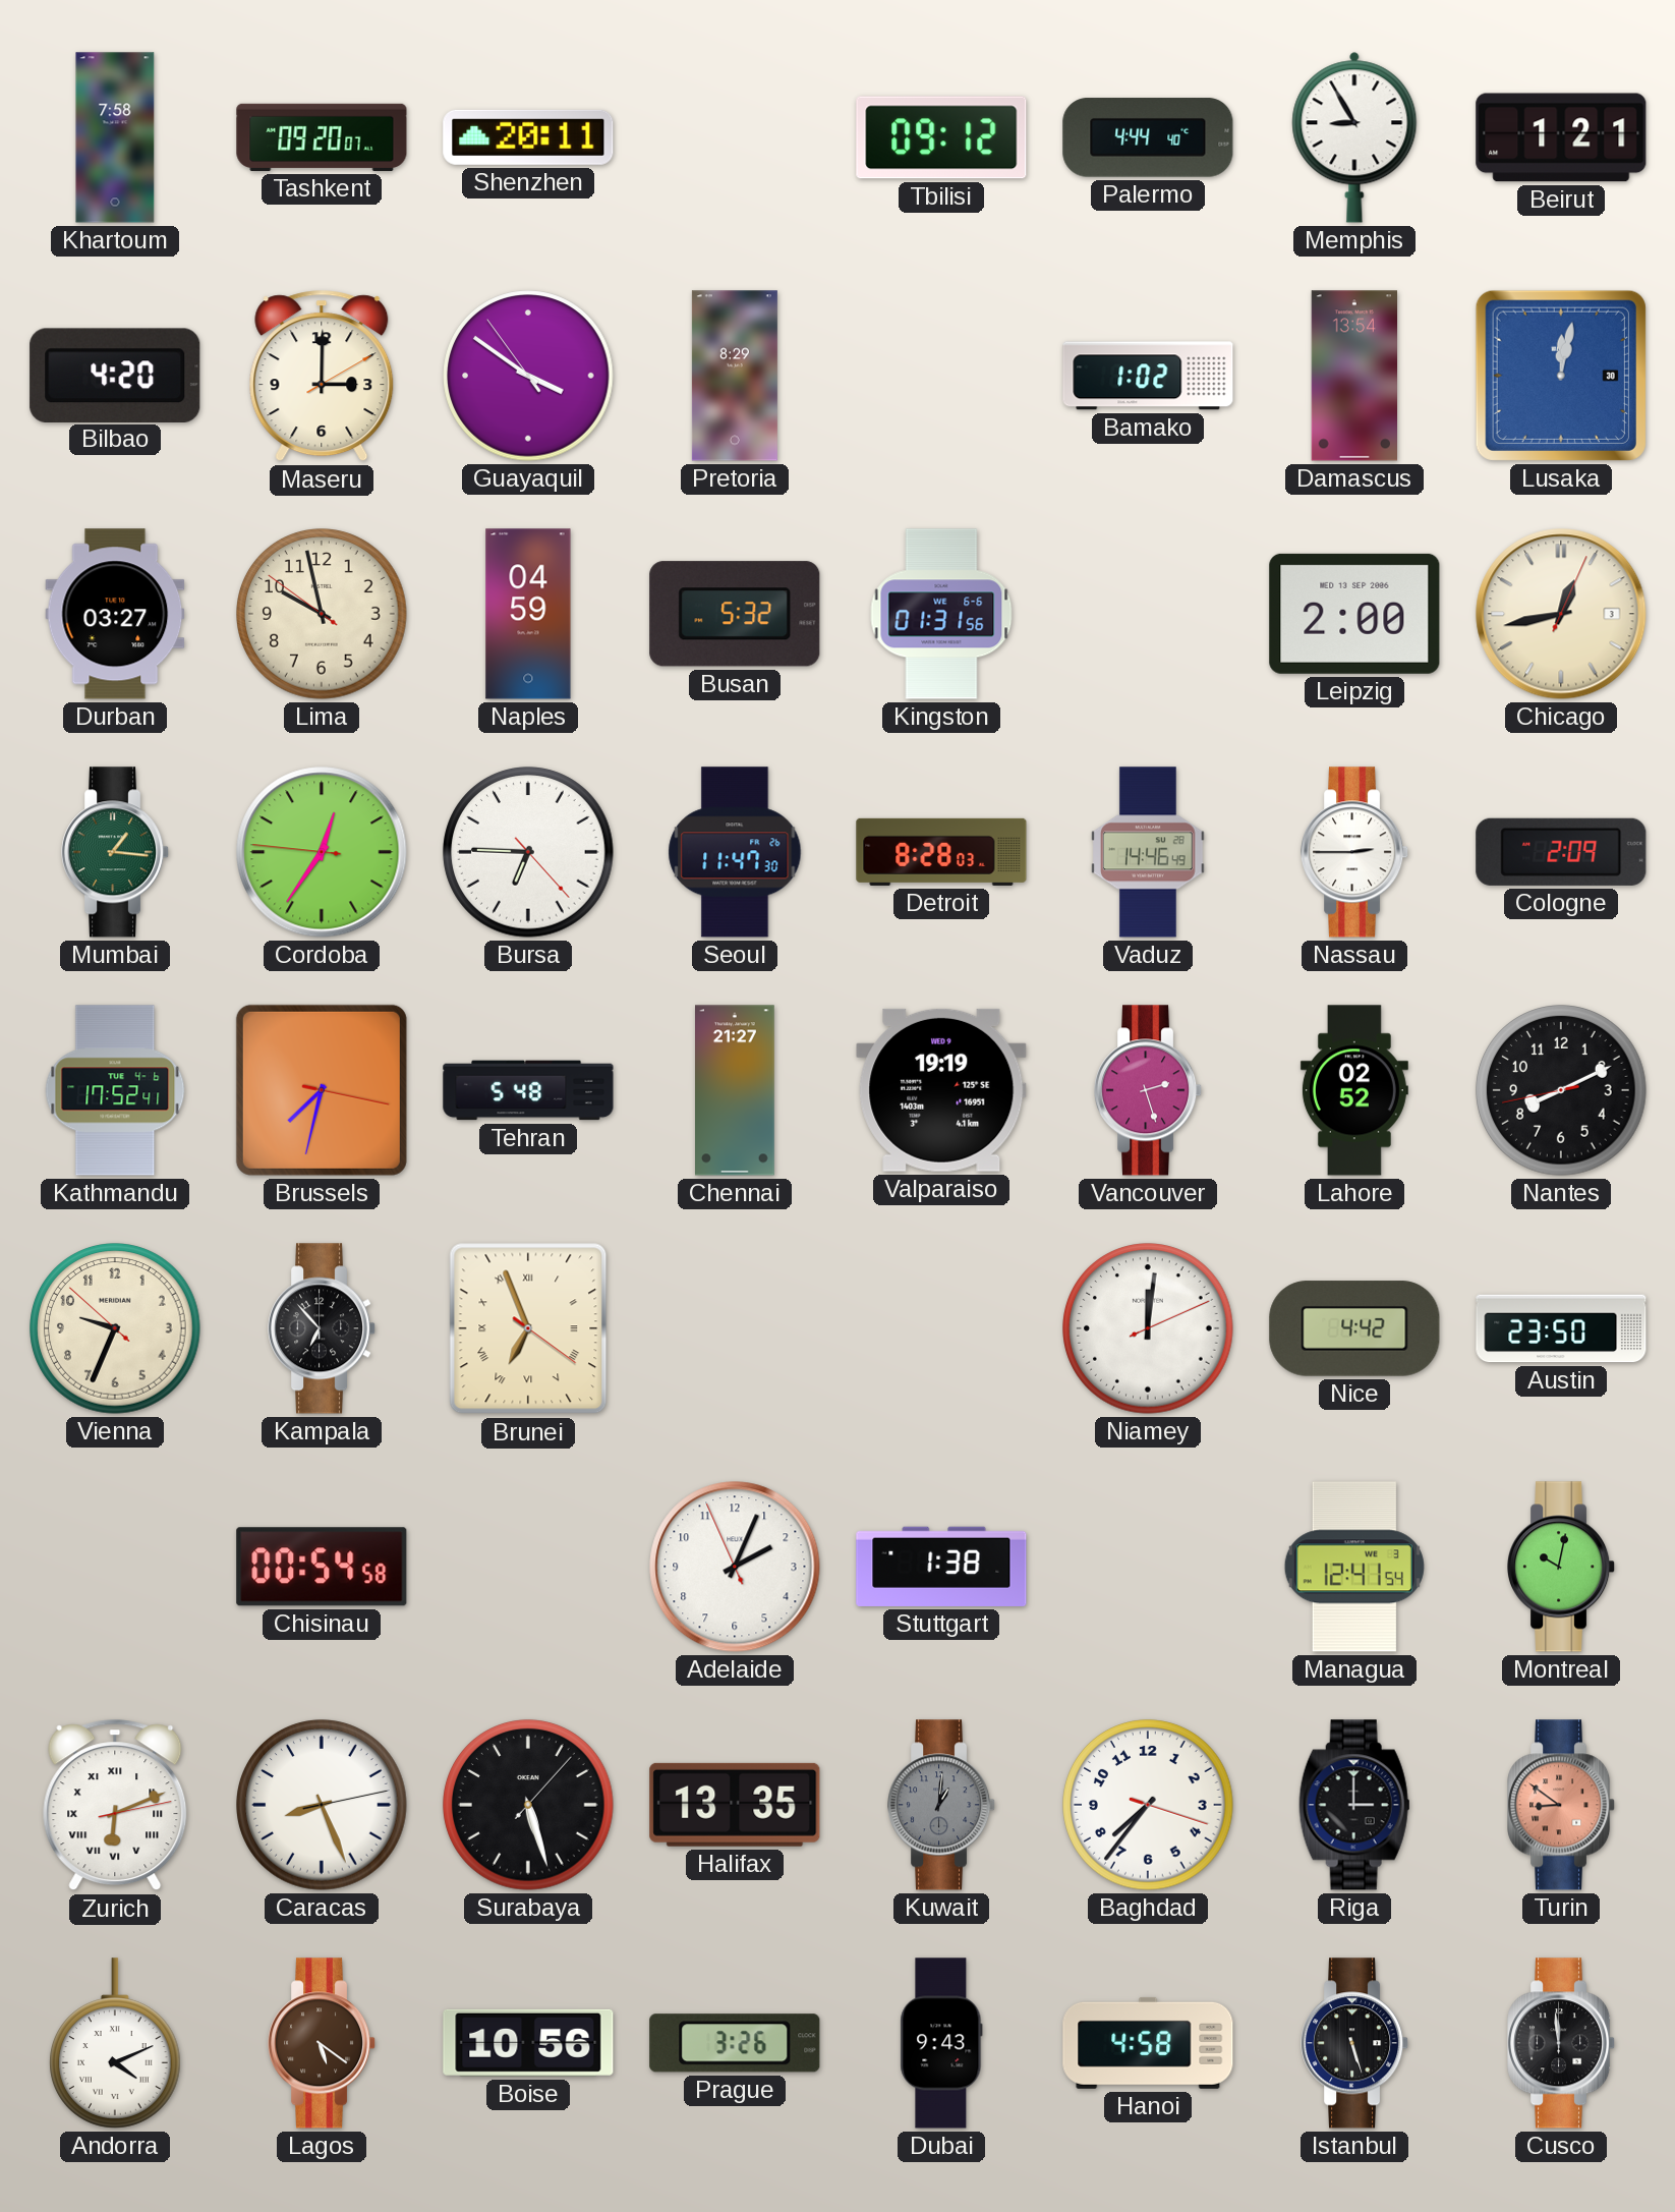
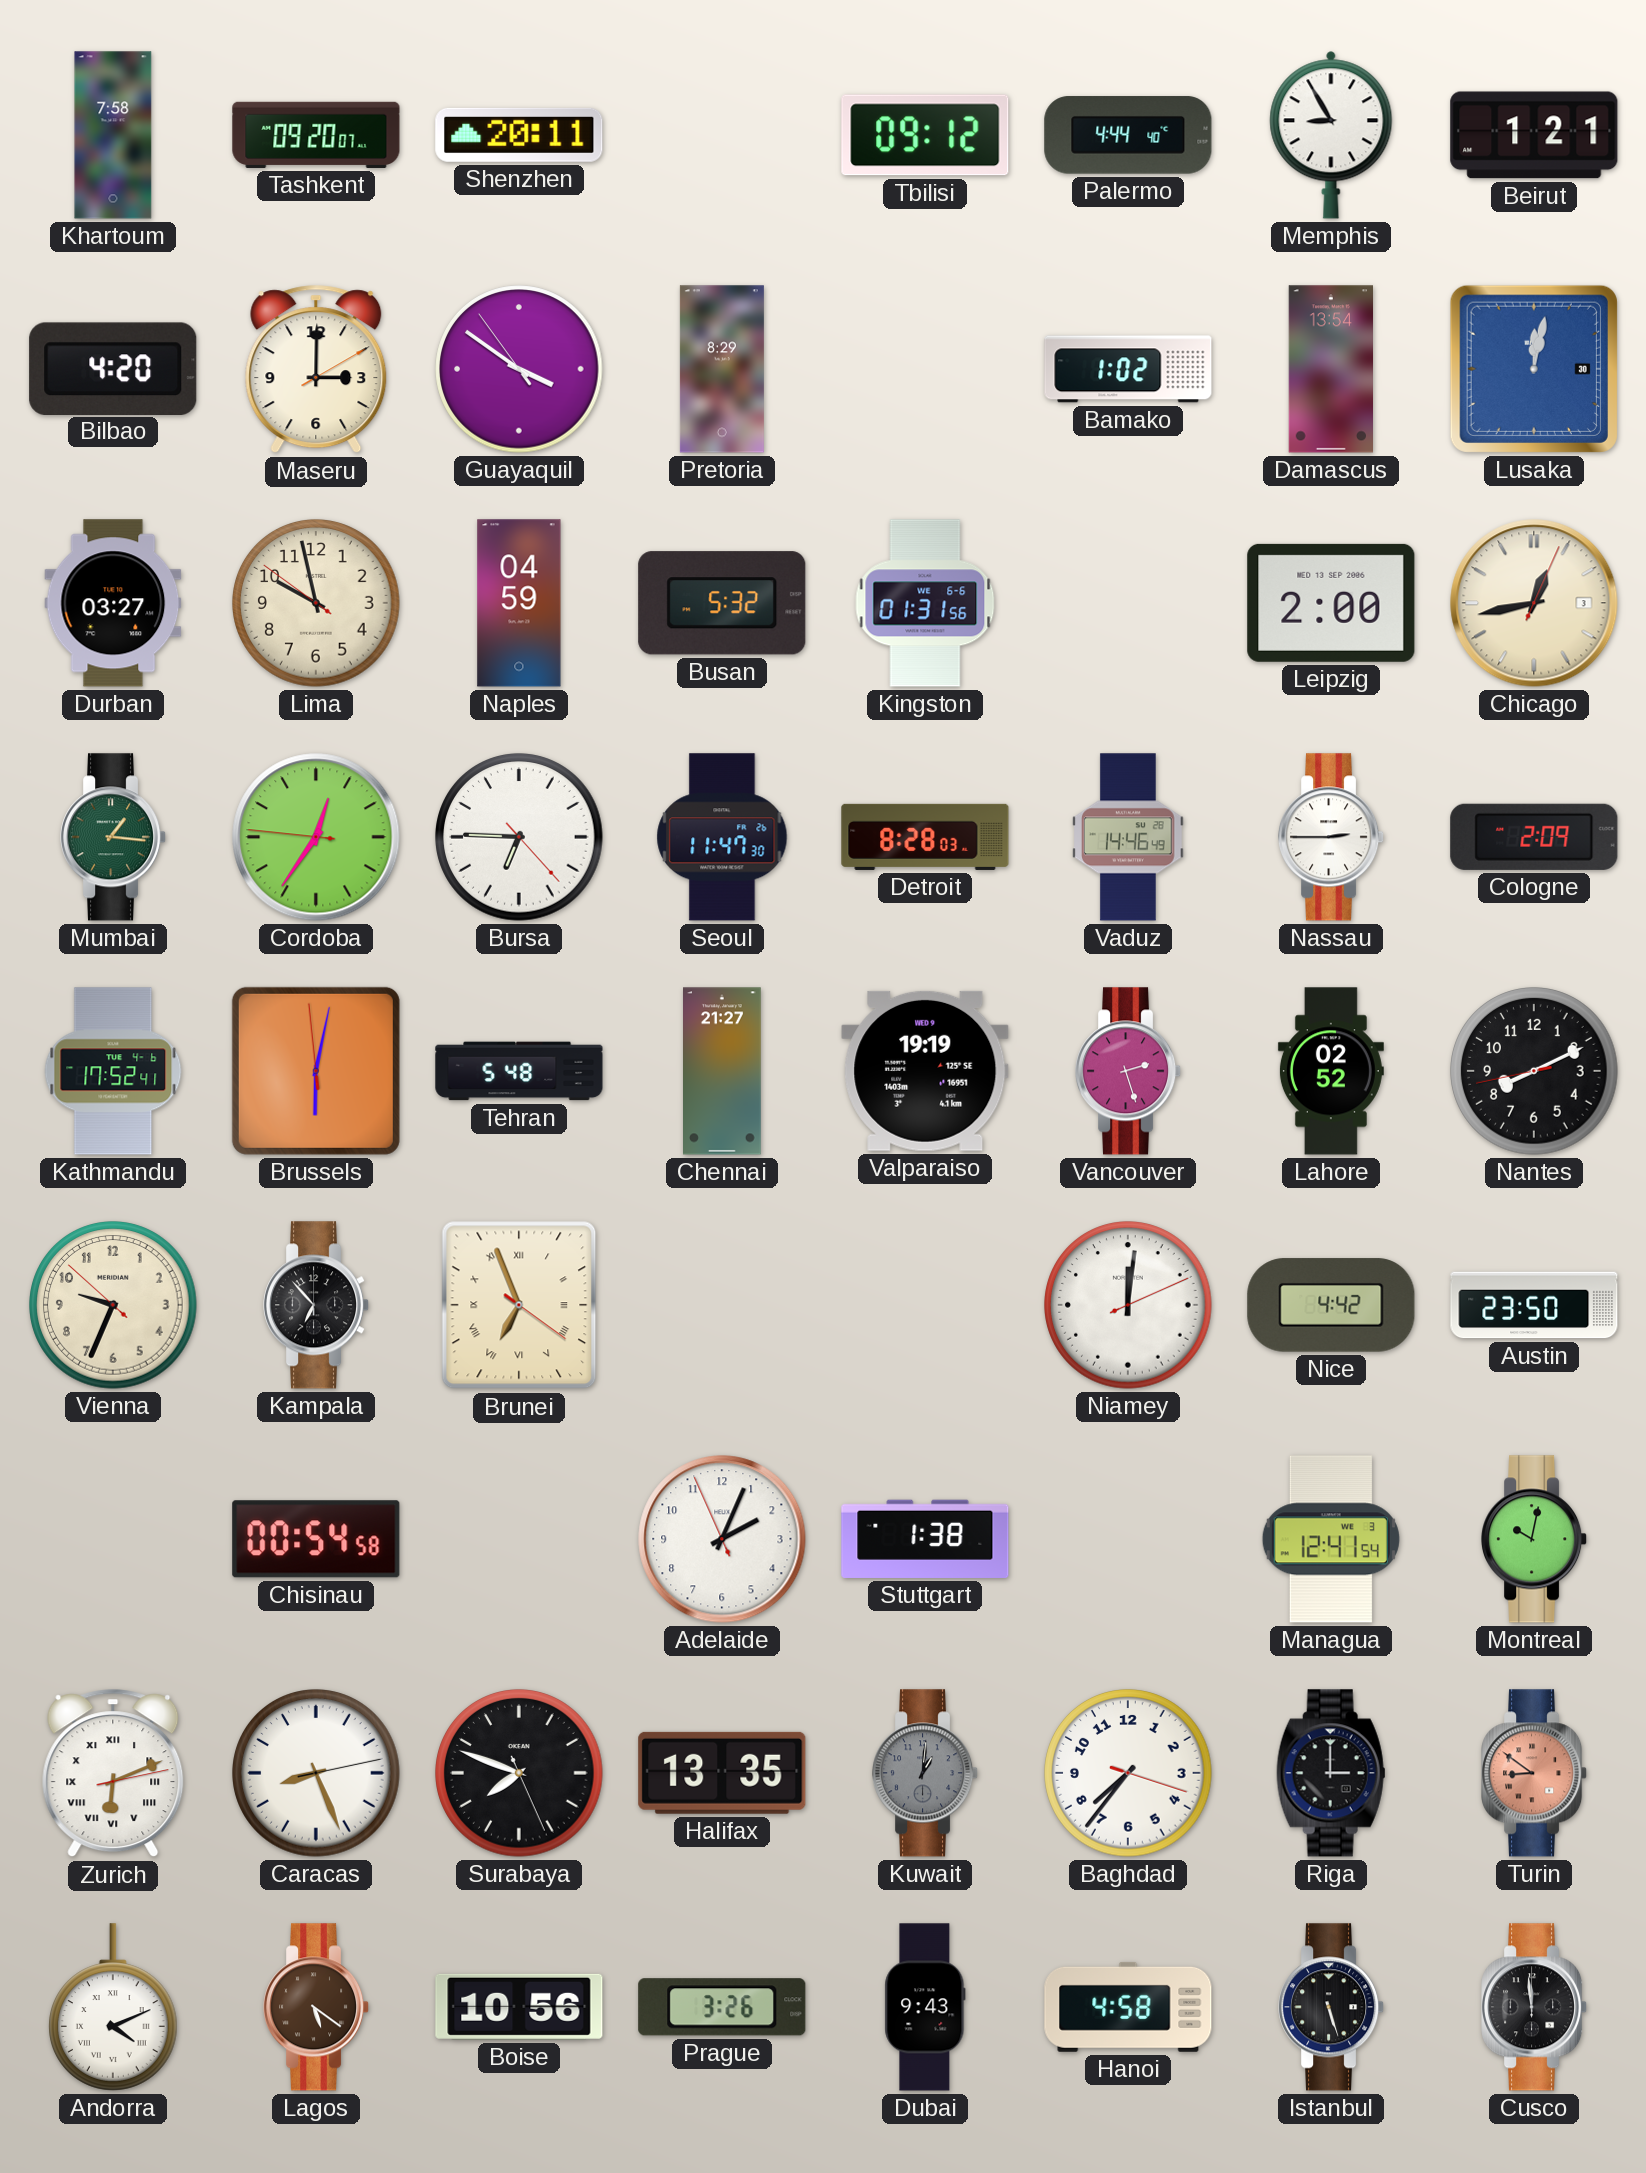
Brussels: 7:32 -> 6:01
Surabaya: 5:27 -> 7:48
